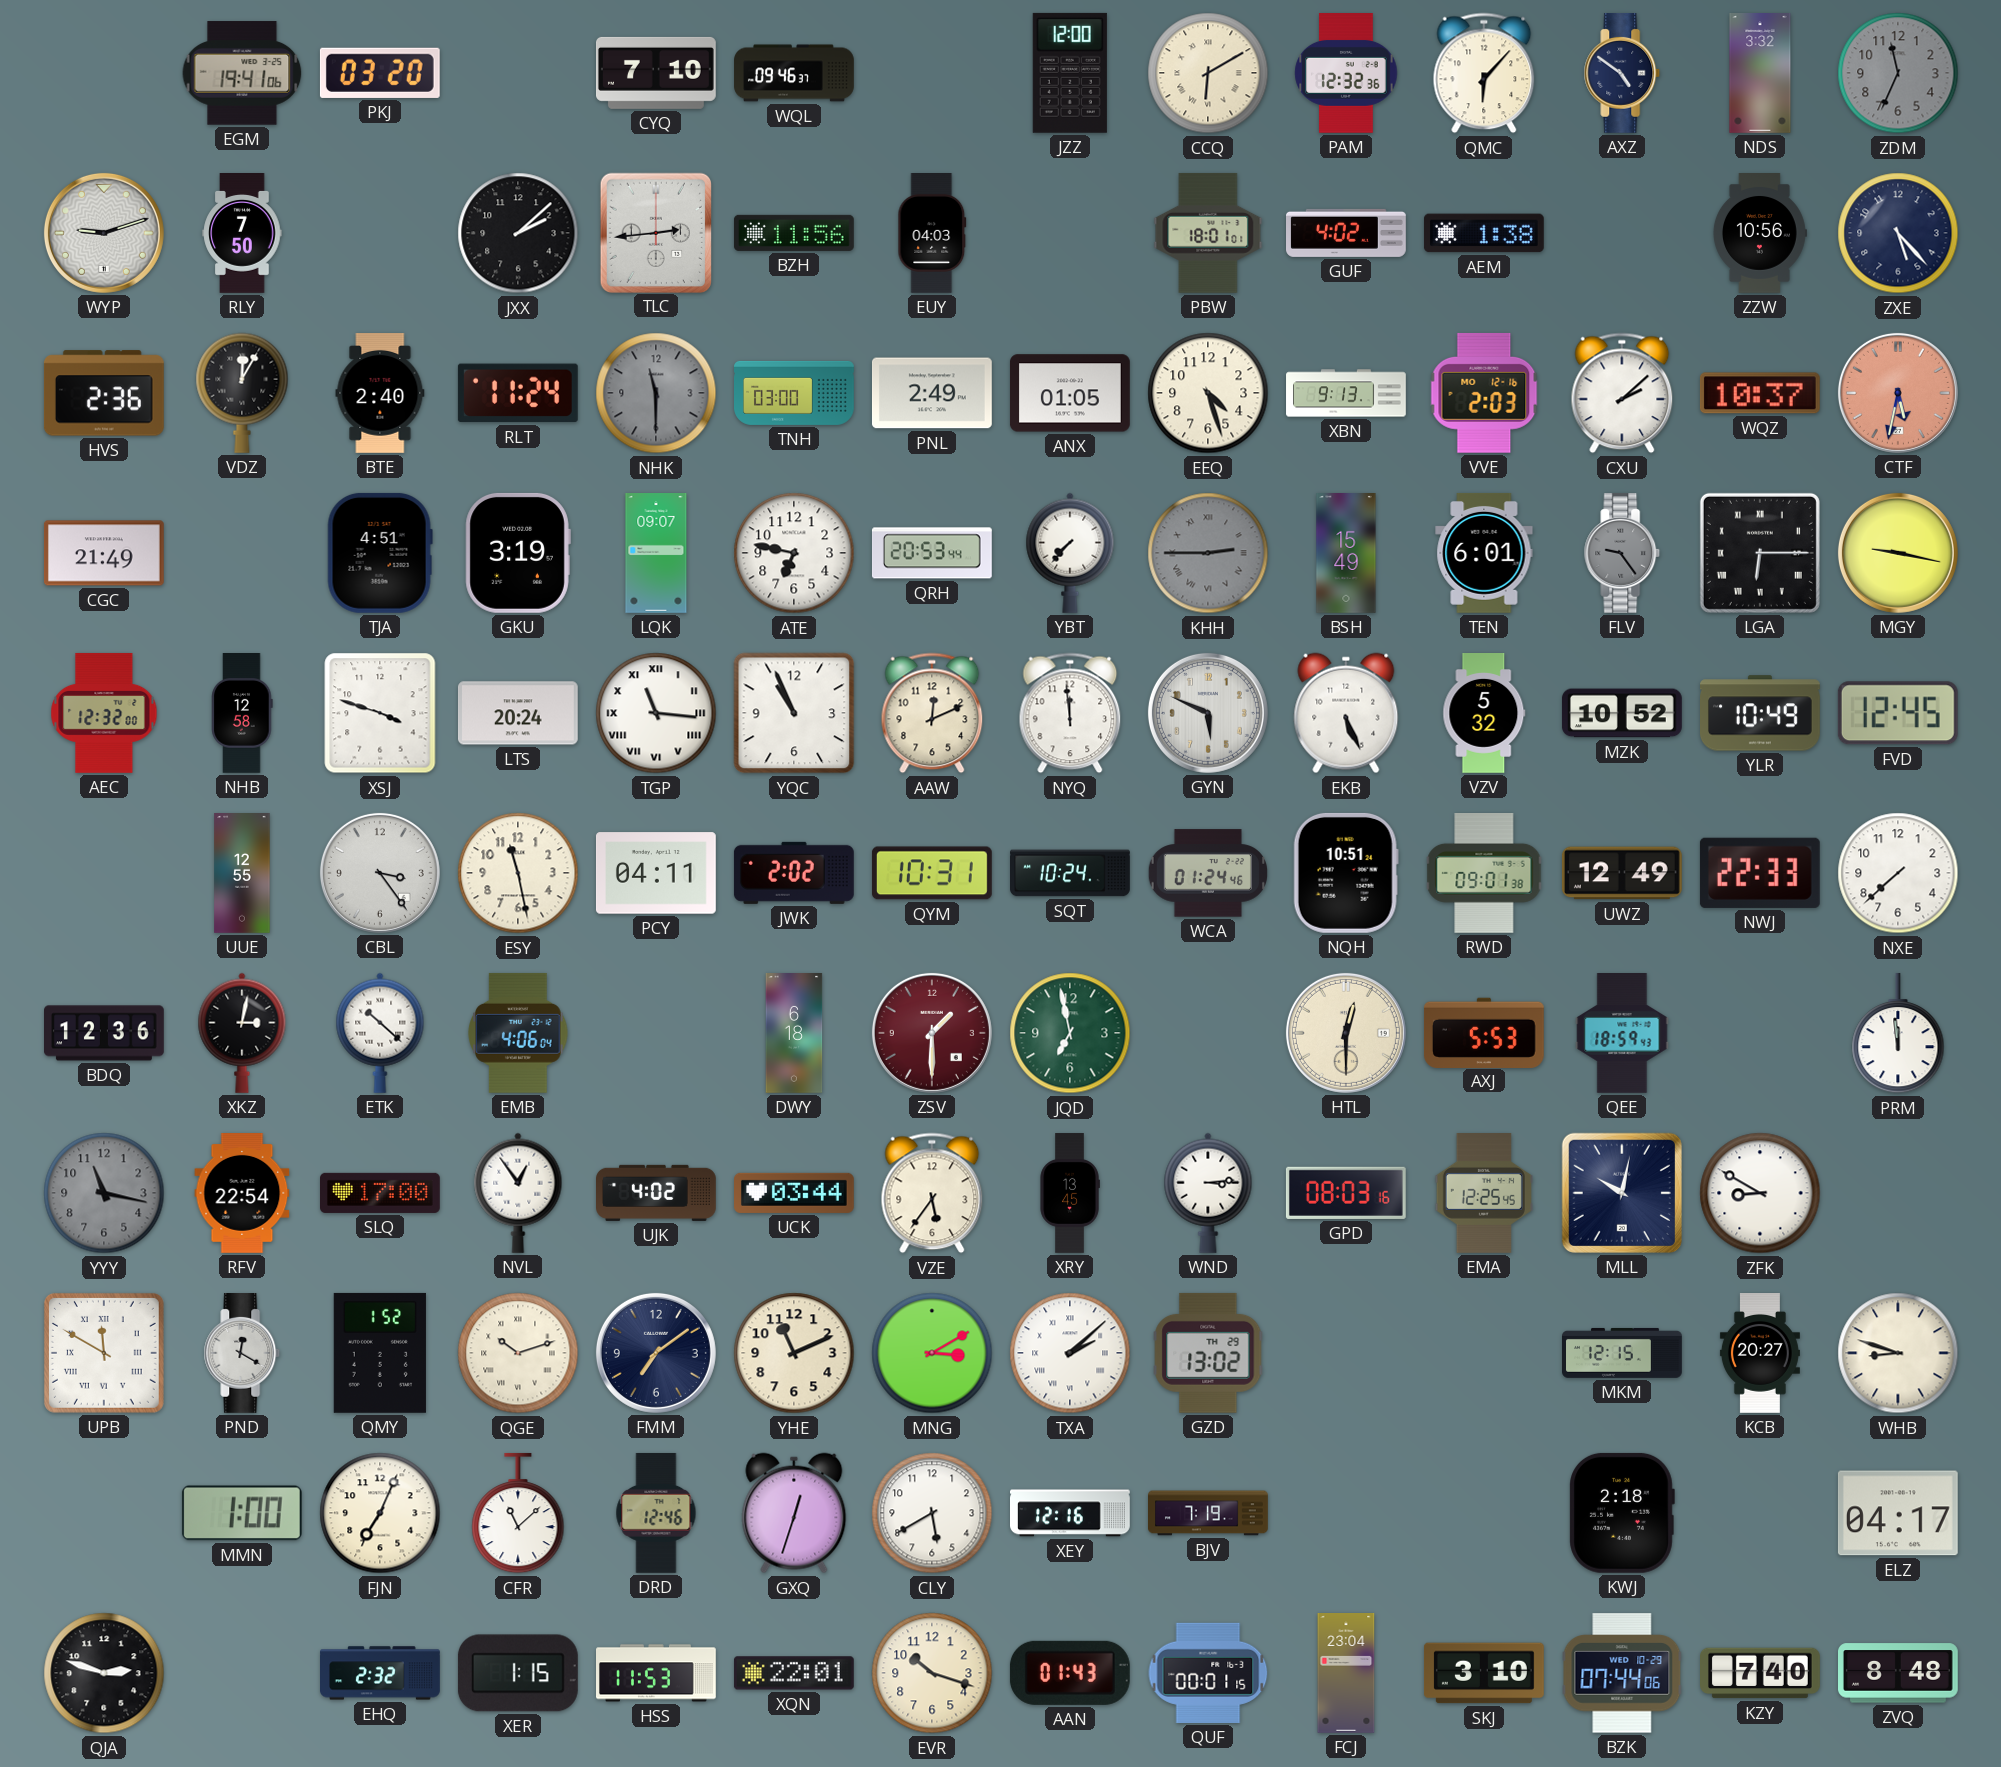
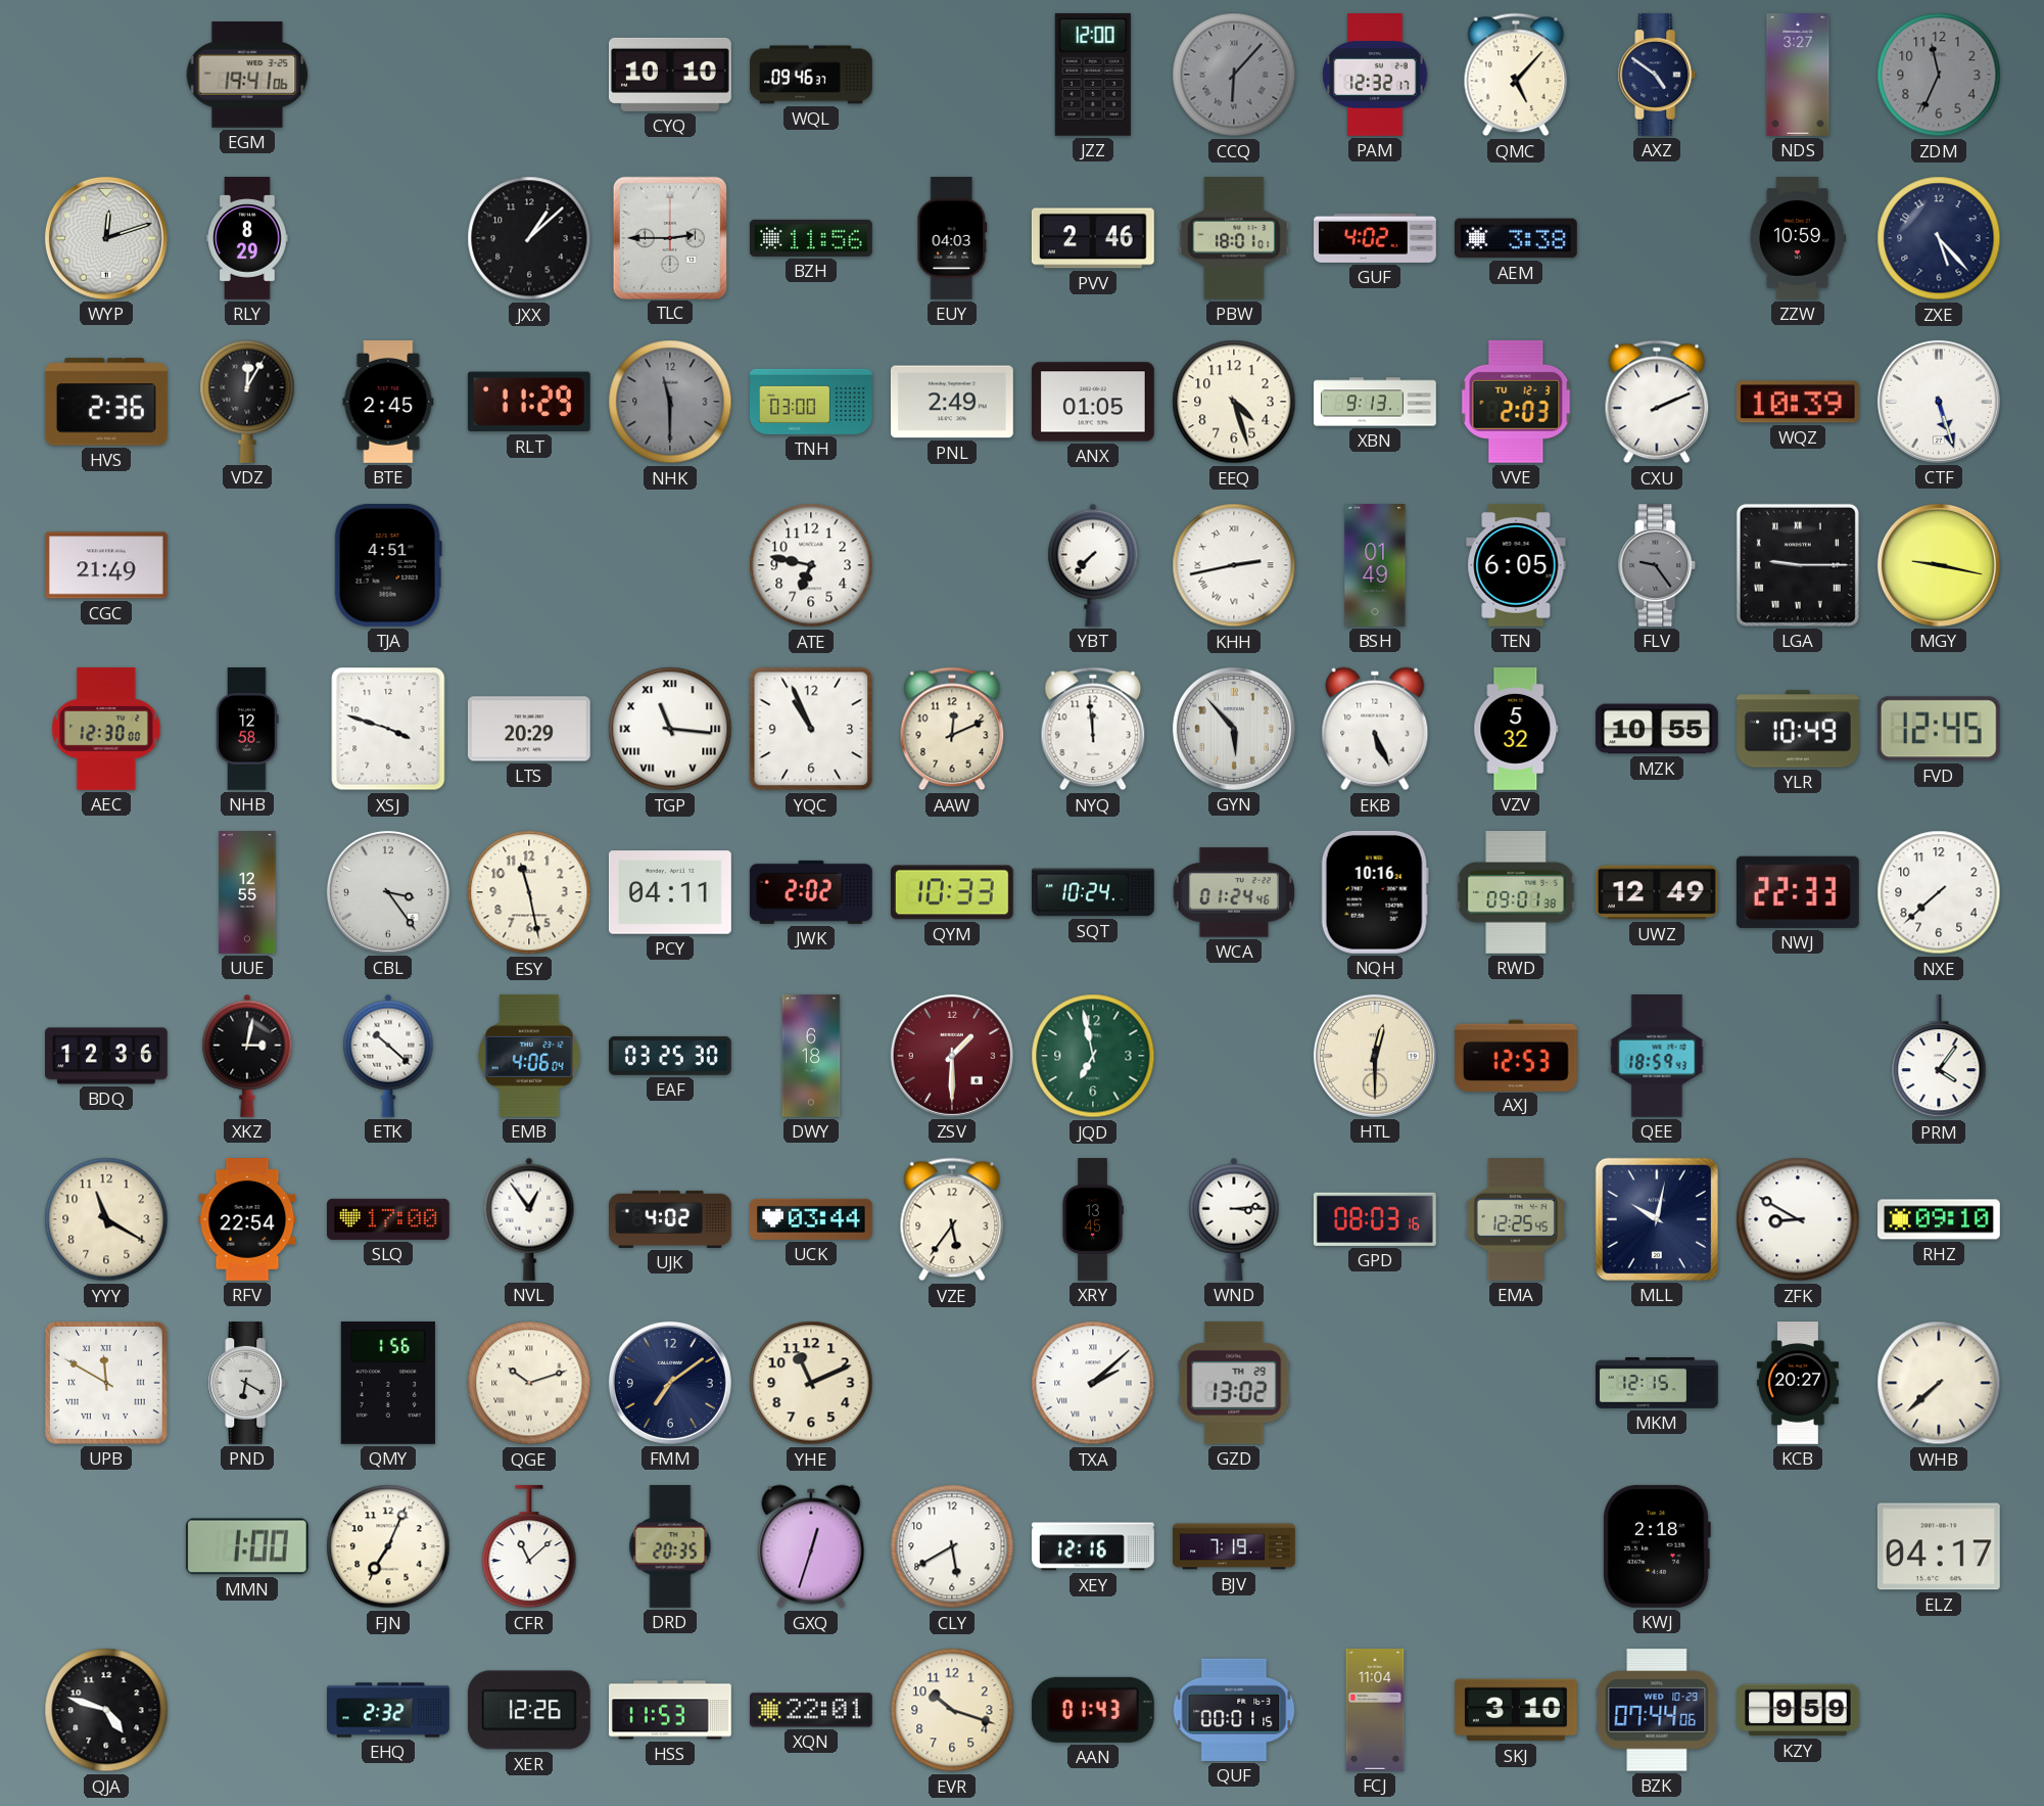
PKJ: 03:20 -> none
CYQ: 7:10 -> 10:10
CCQ: 6:10 -> 6:07
CCQ dial: cream -> grey
PAM: 12:32:36 -> 12:32:17
QMC: 6:07 -> 5:07
NDS: 3:32 -> 3:27
WYP: 9:12 -> 12:12
RLY: 7:50 -> 8:29
JXX: 2:08 -> 1:08
TLC: 2:44 -> 2:45
PVV: none -> 2:46
AEM: 1:38 -> 3:38
ZZW: 10:56 -> 10:59
BTE: 2:40 -> 2:45
RLT: 11:24 -> 11:29
VVE date: MO 12-16 -> TU 12-3
CXU: 2:08 -> 2:11
WQZ: 10:37 -> 10:39
CTF: 5:32 -> 5:27
CTF dial: salmon -> white
GKU: 3:19 -> none
LQK: 09:07 -> none
QRH: 20:53 -> none
KHH: 2:45 -> 2:43
KHH dial: grey -> white
BSH: 15:49 -> 01:49
TEN: 6:01 -> 6:05
LGA: 6:15 -> 9:15
AEC: 12:32 -> 12:30
LTS: 20:24 -> 20:29
GYN: 5:49 -> 5:53
MZK: 10:52 -> 10:55
QYM: 10:31 -> 10:33
NQH: 10:51 -> 10:16
EAF: none -> 03:25
AXJ: 5:53 -> 12:53
PRM: 11:59 -> 4:06
YYY: 11:17 -> 11:20
YYY dial: grey -> cream
RHZ: none -> 09:10
PND: 12:20 -> 6:20
QMY: 1:52 -> 1:56
MNG: 3:10 -> none
WHB: 8:48 -> 7:38
DRD: 12:46 -> 20:35
QJA: 2:48 -> 4:48
XER: 1:15 -> 12:26
FCJ: 23:04 -> 11:04
KZY: 7:40 -> 9:59
ZVQ: 8:48 -> none
